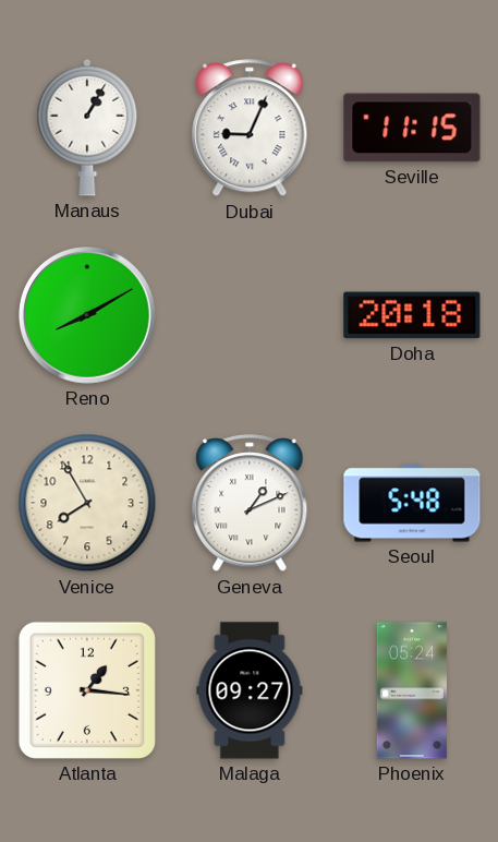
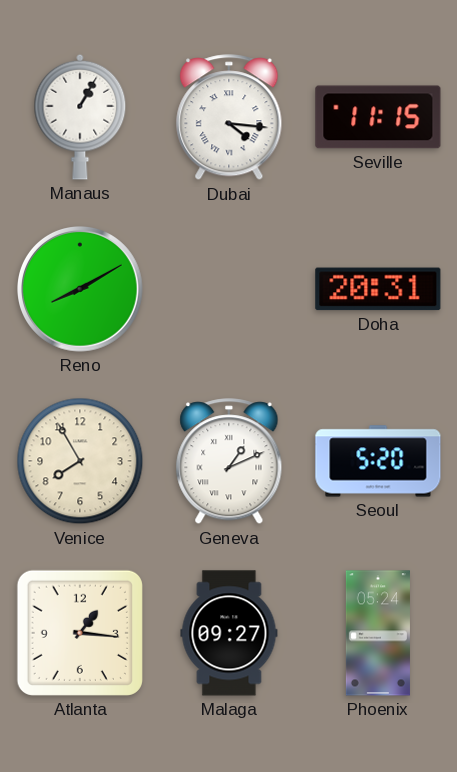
Dubai: 9:04 -> 4:16
Doha: 20:18 -> 20:31
Seoul: 5:48 -> 5:20
